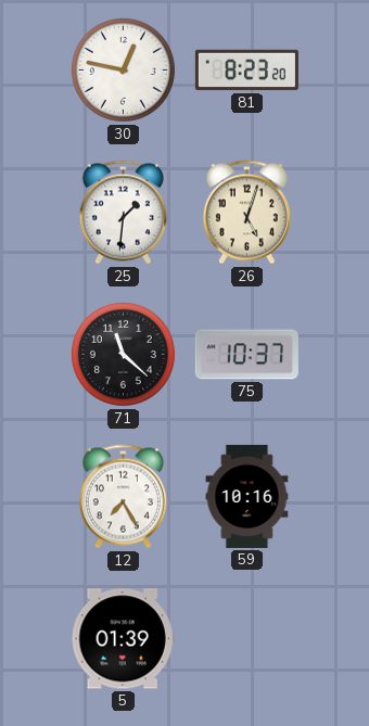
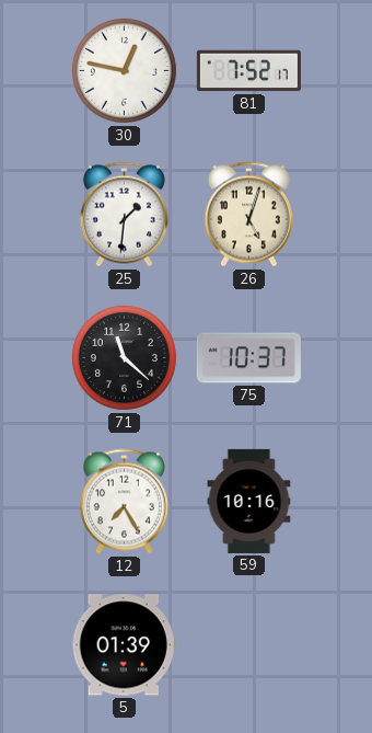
81: 8:23 -> 7:52
